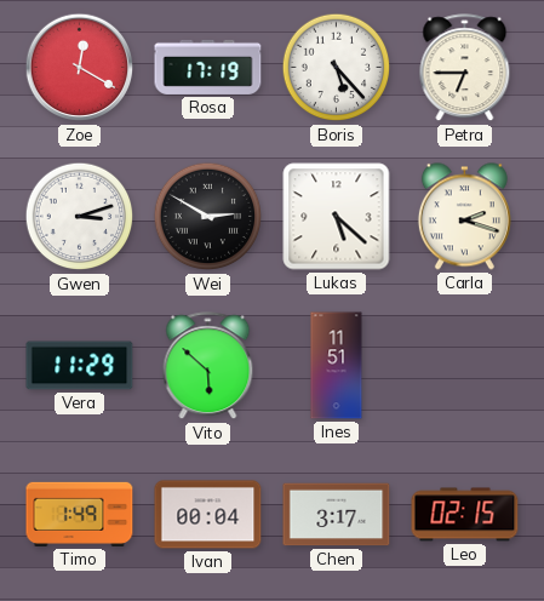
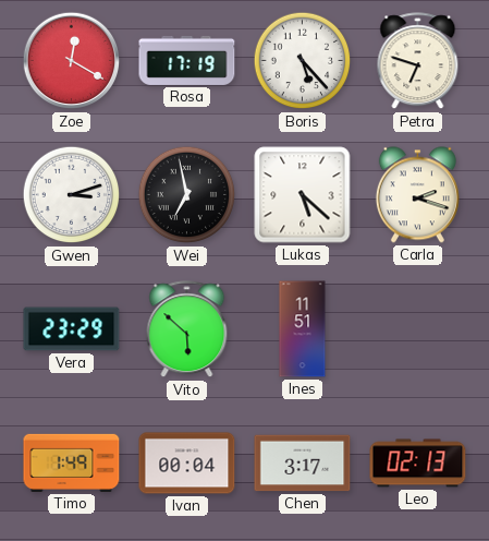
Petra: 6:45 -> 6:48
Wei: 2:50 -> 6:58
Vera: 11:29 -> 23:29
Leo: 02:15 -> 02:13
